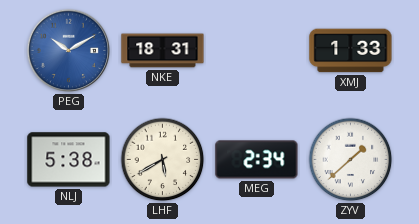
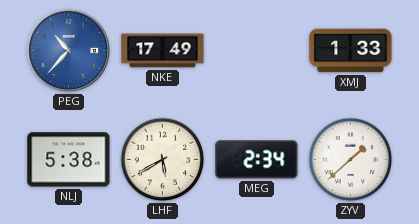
PEG: 10:10 -> 10:37
NKE: 18:31 -> 17:49
